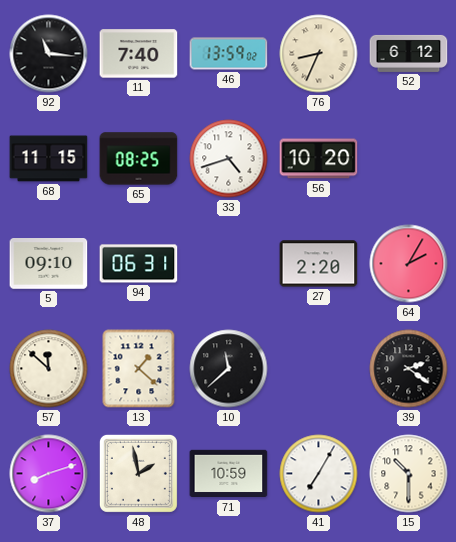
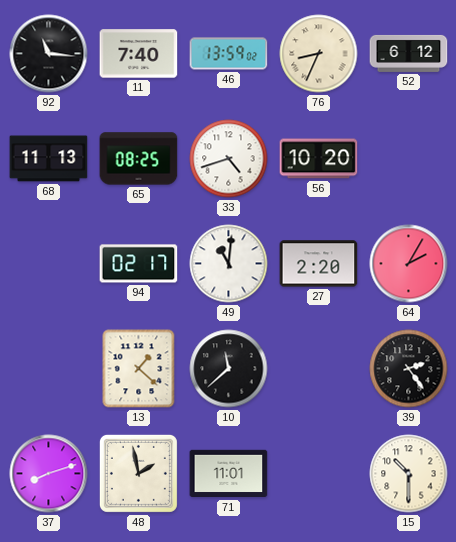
68: 11:15 -> 11:13
5: 09:10 -> none
94: 06:31 -> 02:17
49: none -> 11:01
57: 11:52 -> none
39: 2:21 -> 2:24
71: 10:59 -> 11:01
41: 7:05 -> none
